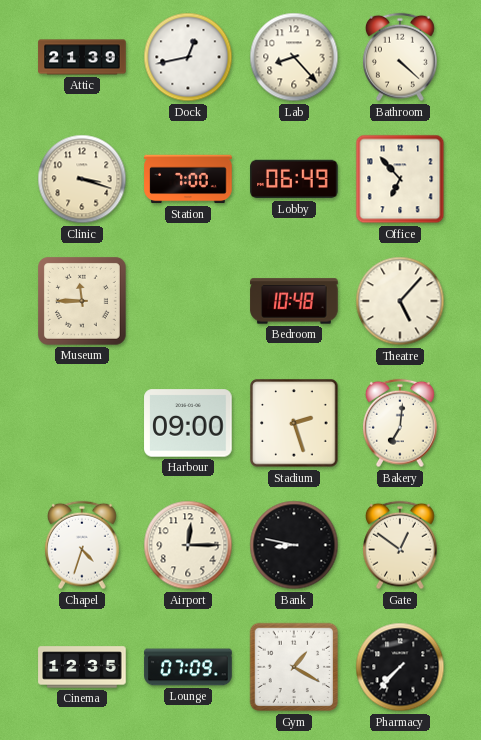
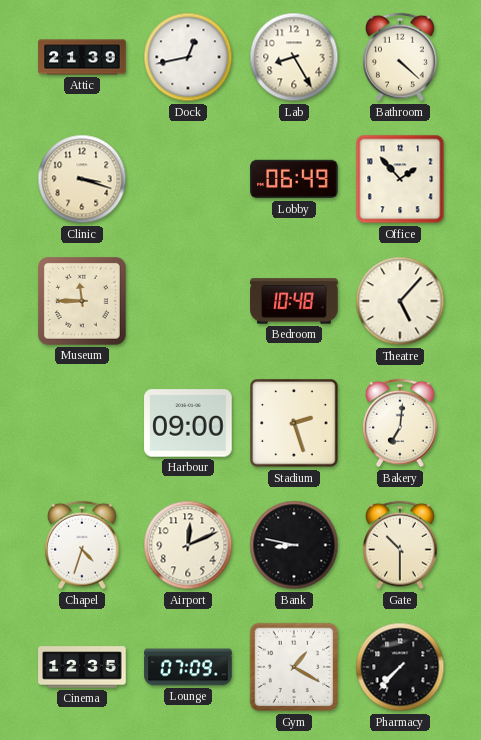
Lab: 8:23 -> 8:25
Station: 7:00 -> none
Office: 6:53 -> 1:53
Airport: 12:15 -> 12:11
Gate: 12:51 -> 10:30
